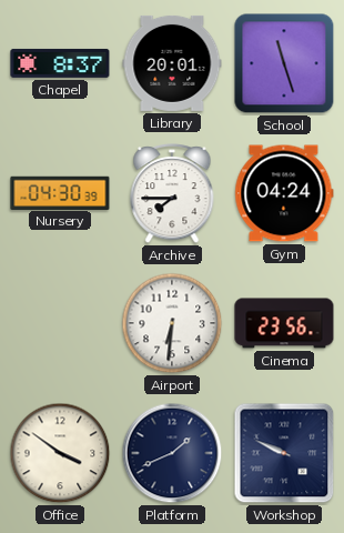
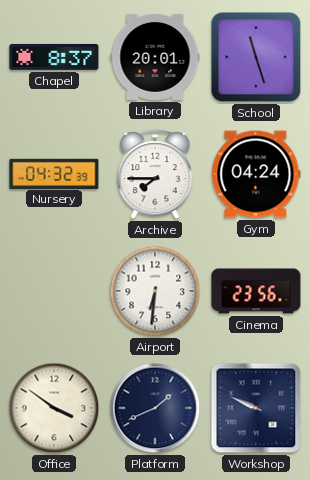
Nursery: 04:30 -> 04:32
